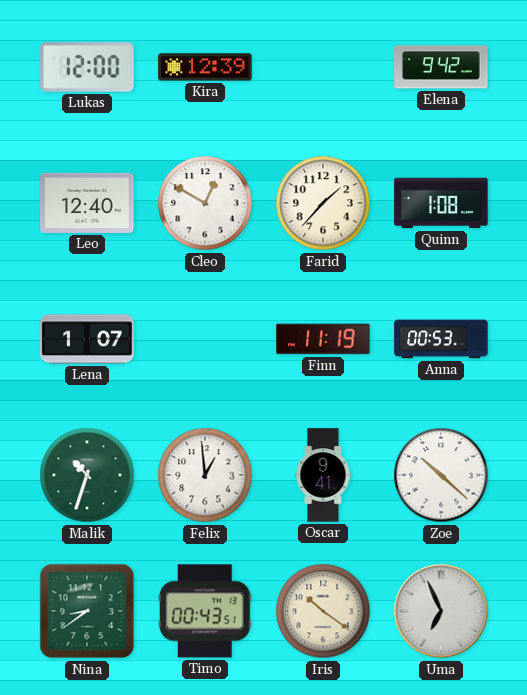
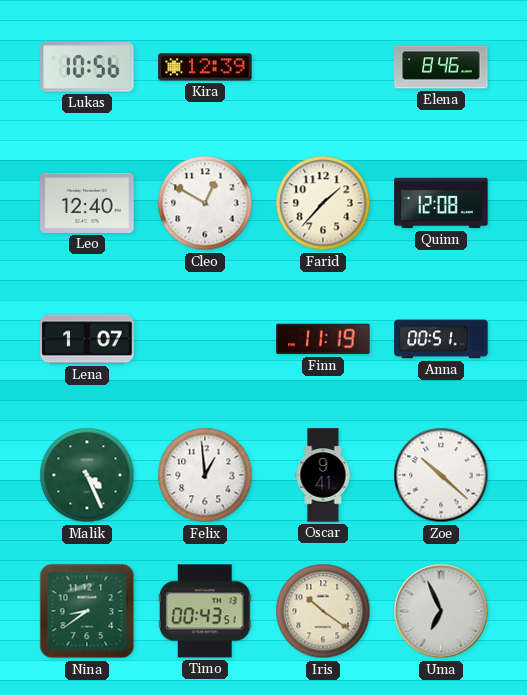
Lukas: 12:00 -> 10:56
Elena: 9:42 -> 8:46
Quinn: 1:08 -> 12:08
Anna: 00:53 -> 00:51
Malik: 10:33 -> 4:26
